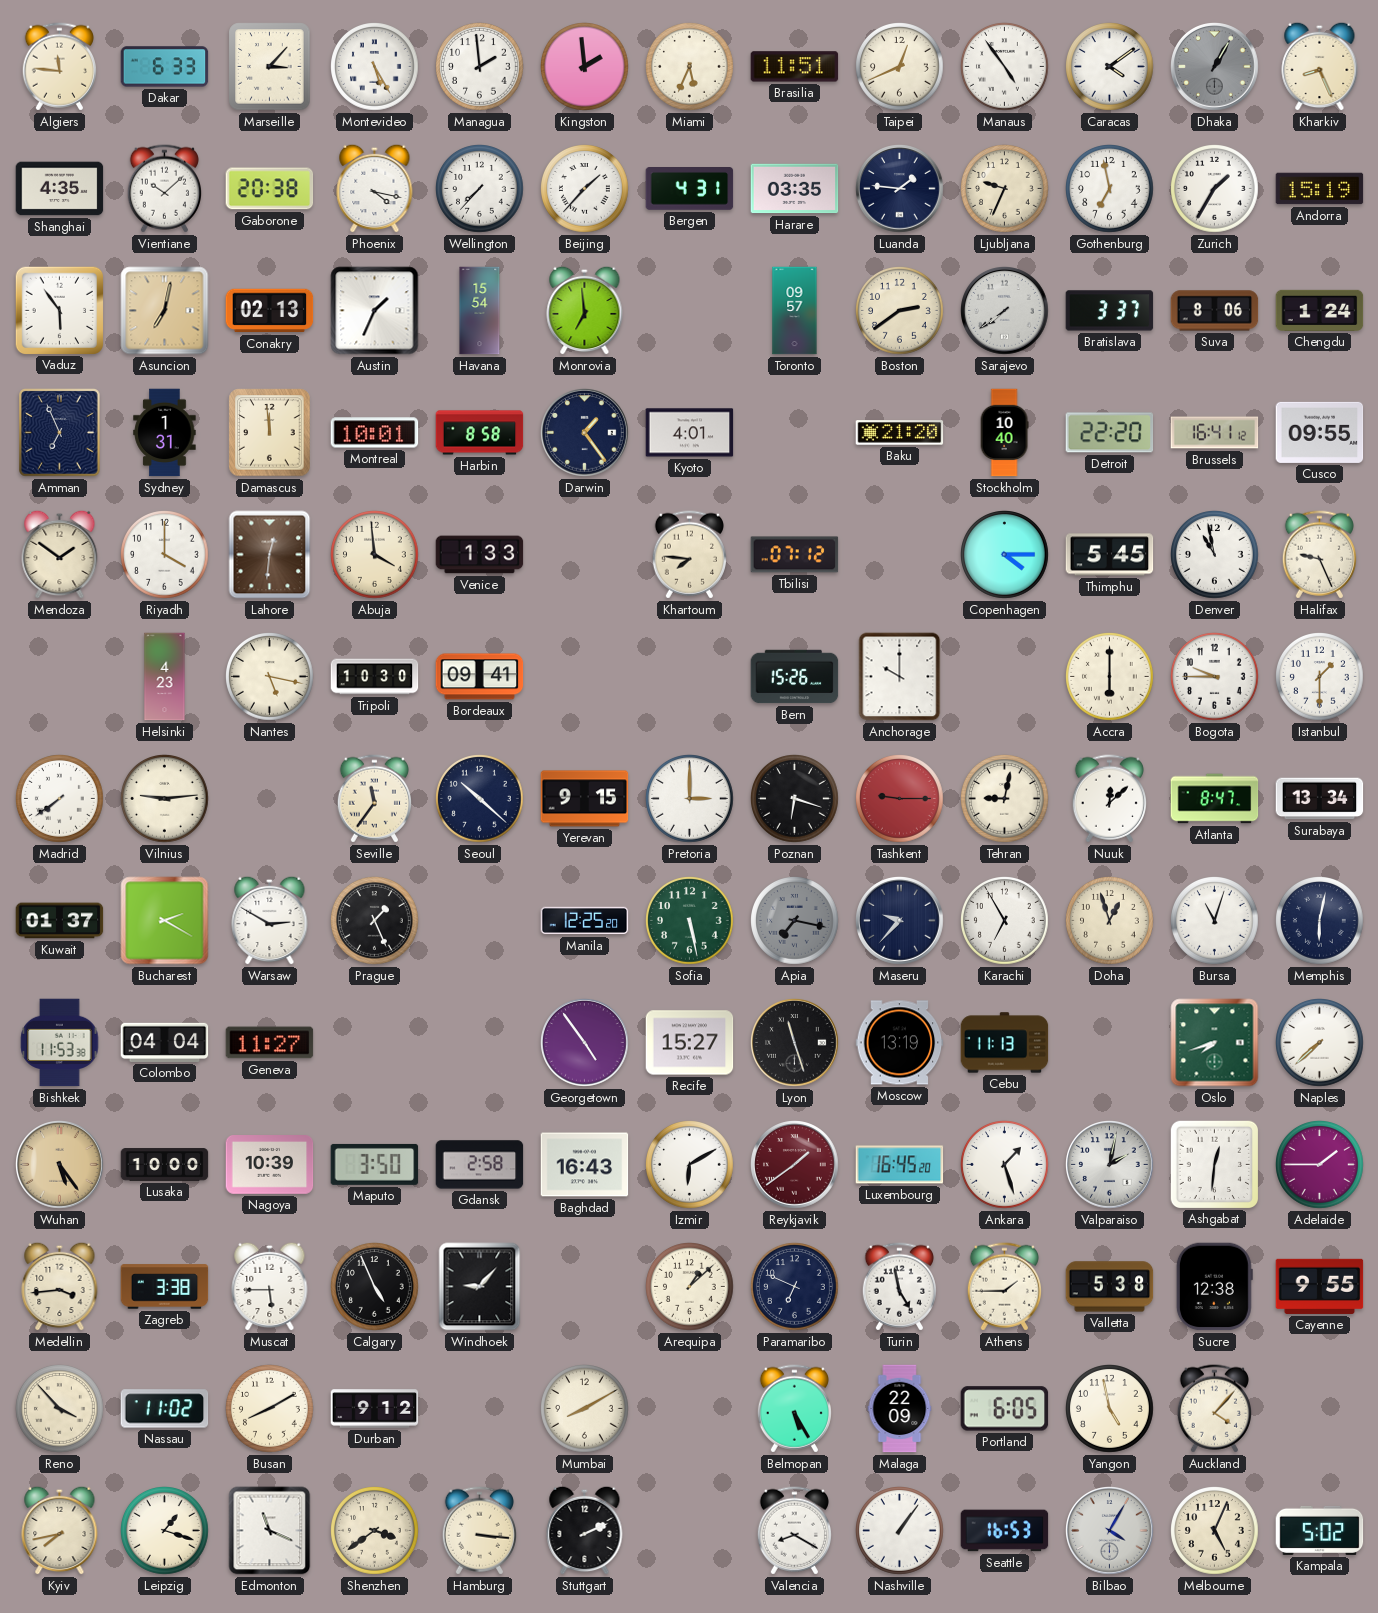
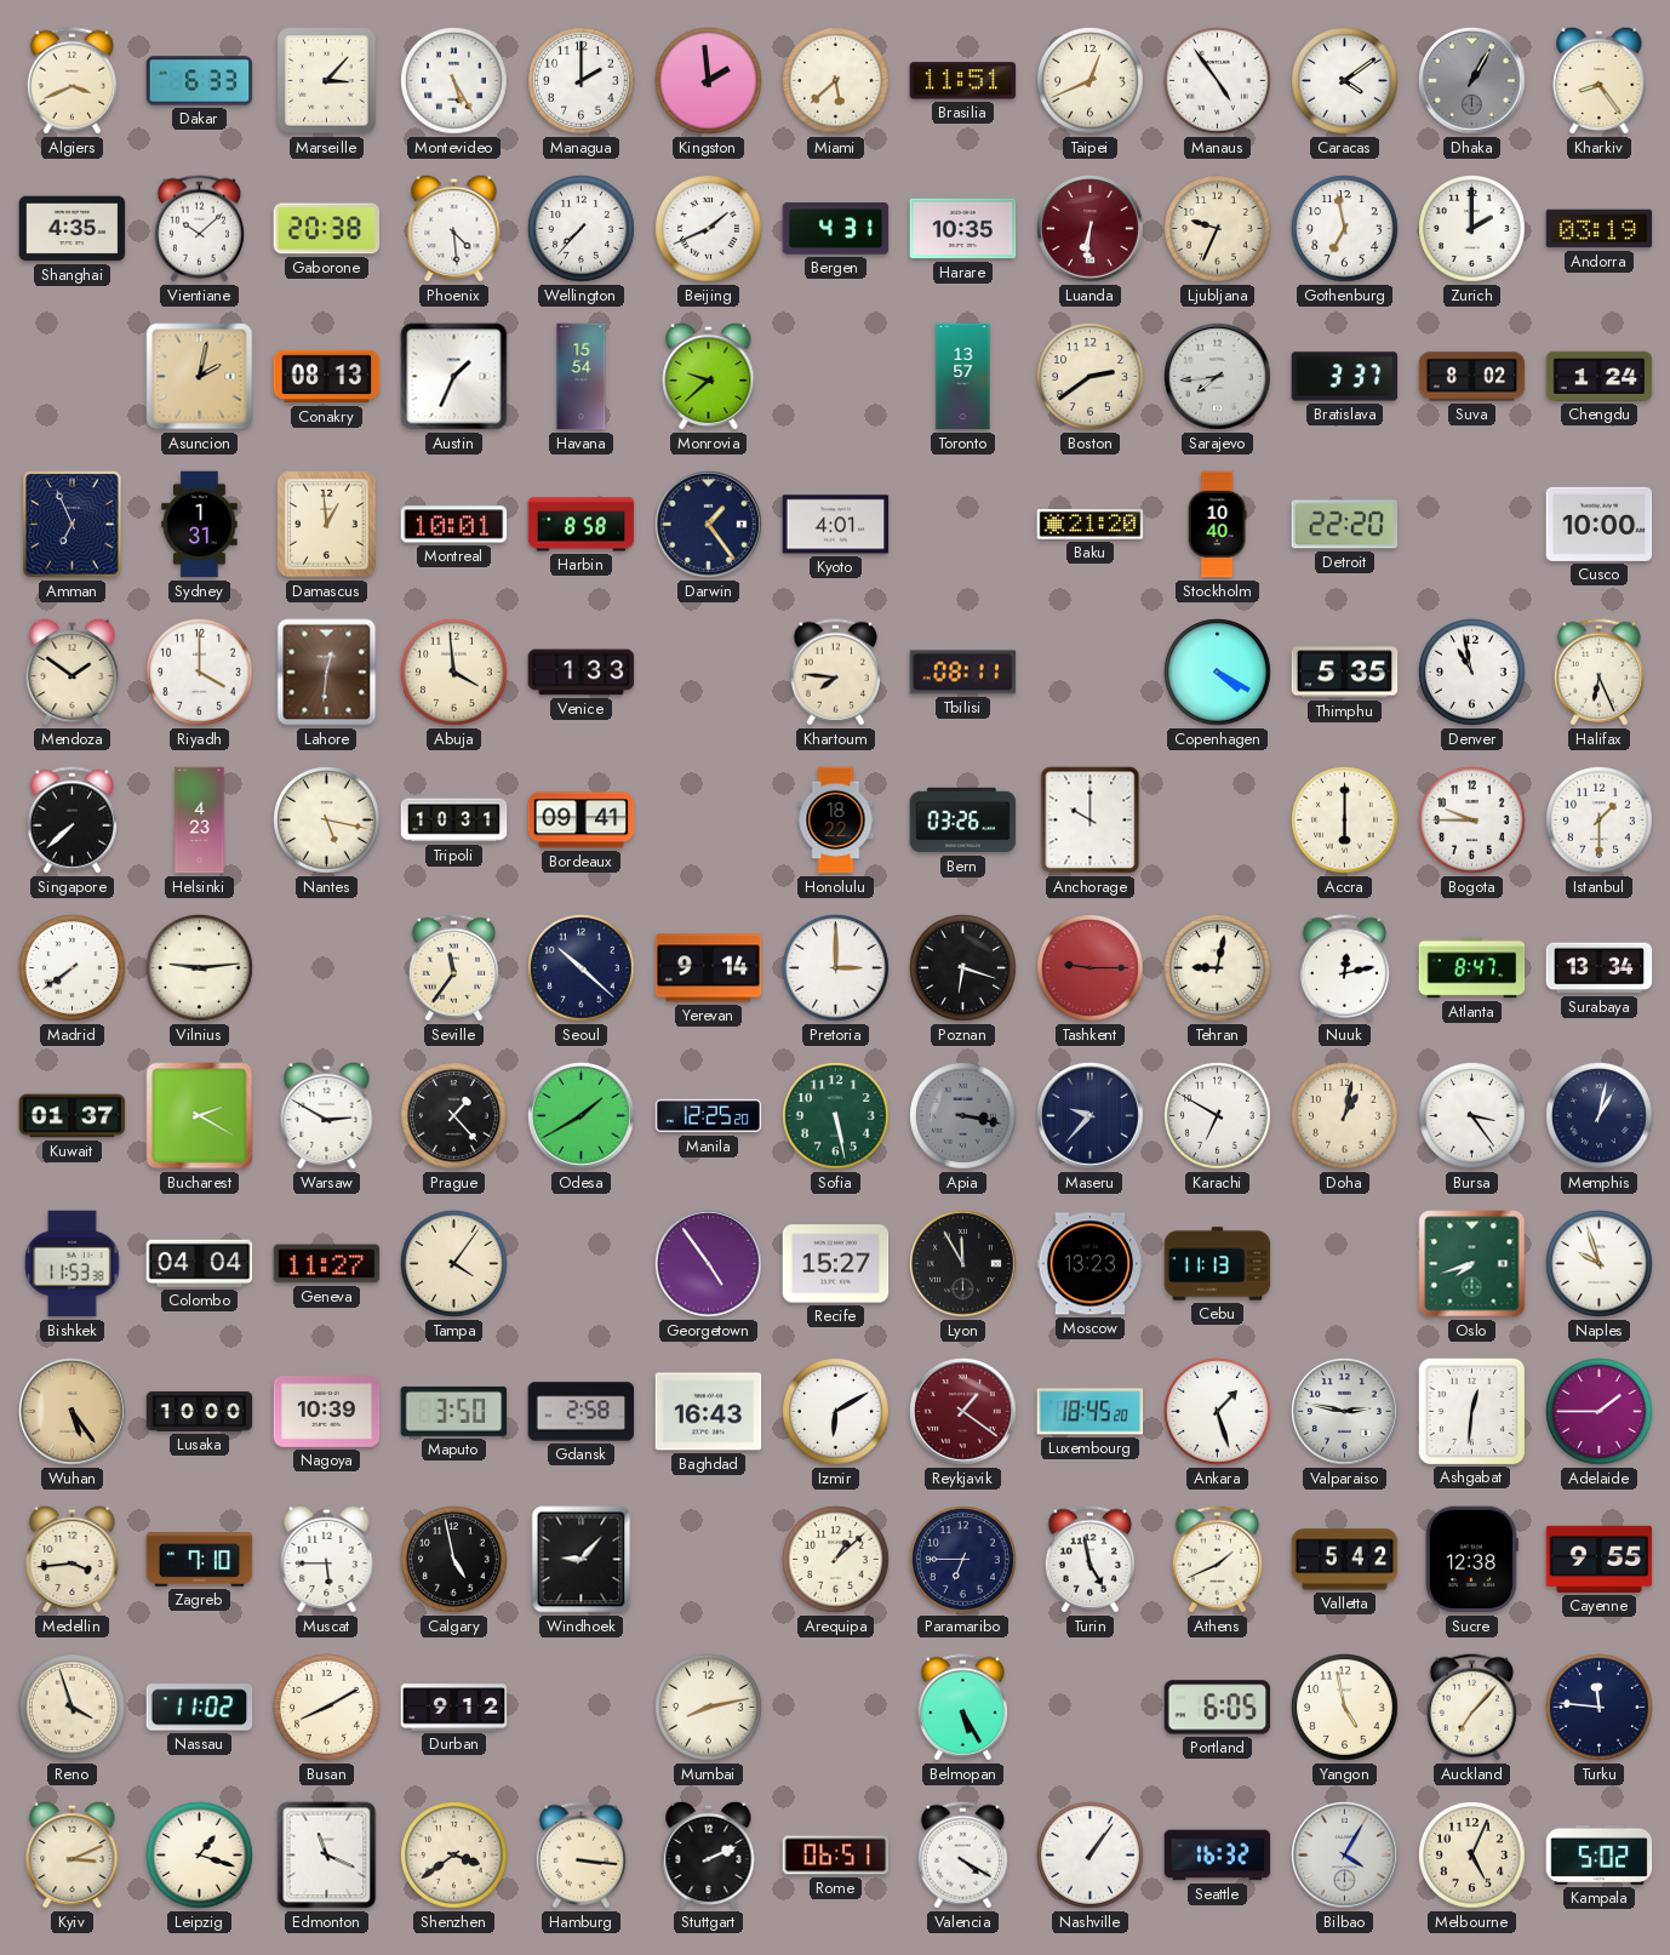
Algiers: 11:46 -> 3:41
Managua: 1:59 -> 2:00
Miami: 5:34 -> 5:38
Kharkiv: 8:26 -> 8:24
Phoenix: 4:17 -> 4:29
Beijing: 1:37 -> 1:41
Harare: 03:35 -> 10:35
Luanda: 1:46 -> 6:31
Luanda dial: navy -> burgundy
Zurich: 1:35 -> 2:00
Andorra: 15:19 -> 03:19
Vaduz: 5:54 -> none
Asuncion: 7:02 -> 2:02
Conakry: 02:13 -> 08:13
Monrovia: 6:59 -> 9:38
Toronto: 09:57 -> 13:57
Sarajevo: 7:39 -> 7:44
Suva: 8:06 -> 8:02
Damascus: 11:59 -> 12:59
Brussels: 16:41 -> none
Cusco: 09:55 -> 10:00
Tbilisi: 07:12 -> 08:11
Copenhagen: 4:15 -> 4:20
Thimphu: 5:45 -> 5:35
Halifax: 9:26 -> 6:26
Singapore: none -> 7:38
Tripoli: 10:30 -> 10:31
Honolulu: none -> 18:22
Bern: 15:26 -> 03:26
Yerevan: 9:15 -> 9:14
Nuuk: 12:08 -> 12:13
Prague: 1:26 -> 1:23
Odesa: none -> 1:40
Apia: 7:17 -> 3:17
Karachi: 6:55 -> 6:50
Doha: 12:57 -> 1:02
Bursa: 11:03 -> 3:24
Memphis: 6:02 -> 1:02
Tampa: none -> 4:06
Lyon: 11:27 -> 11:55
Moscow: 13:19 -> 13:23
Naples: 7:38 -> 9:57
Reykjavik: 1:39 -> 1:21
Luxembourg: 16:45 -> 18:45
Valparaiso: 2:02 -> 2:47
Zagreb: 3:38 -> 7:10
Calgary: 4:56 -> 4:58
Paramaribo: 6:49 -> 6:45
Athens: 1:45 -> 1:41
Valletta: 5:38 -> 5:42
Reno: 3:53 -> 3:57
Mumbai: 8:10 -> 8:13
Malaga: 22:09 -> none
Auckland: 4:07 -> 7:07
Turku: none -> 11:46
Kyiv: 7:43 -> 3:11
Rome: none -> 06:51
Valencia: 8:20 -> 4:20
Seattle: 16:53 -> 16:32
